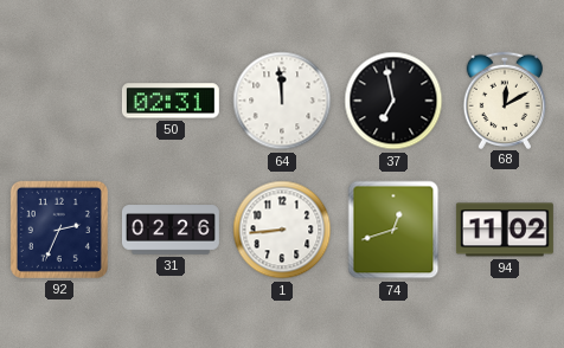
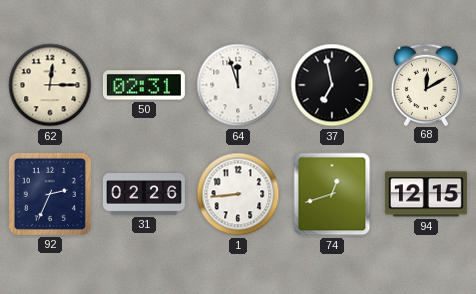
62: none -> 12:15
64: 11:59 -> 11:57
94: 11:02 -> 12:15
